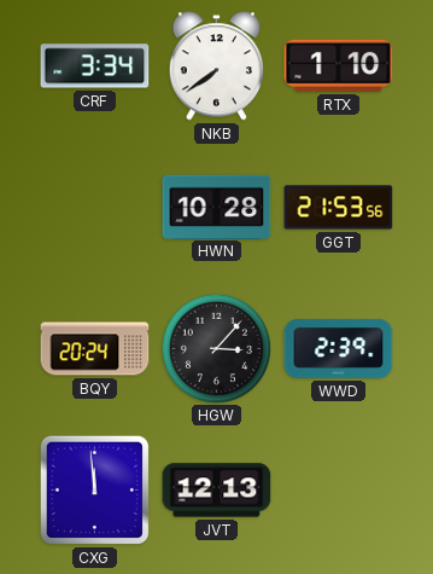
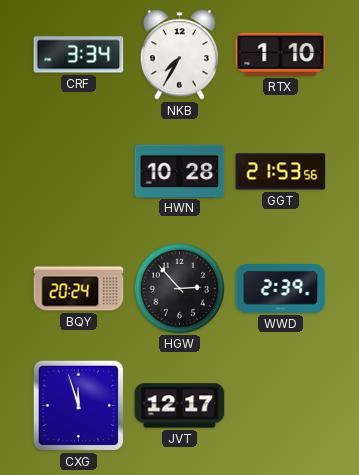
NKB: 7:39 -> 7:35
HGW: 3:07 -> 2:53
CXG: 11:59 -> 11:57
JVT: 12:13 -> 12:17
